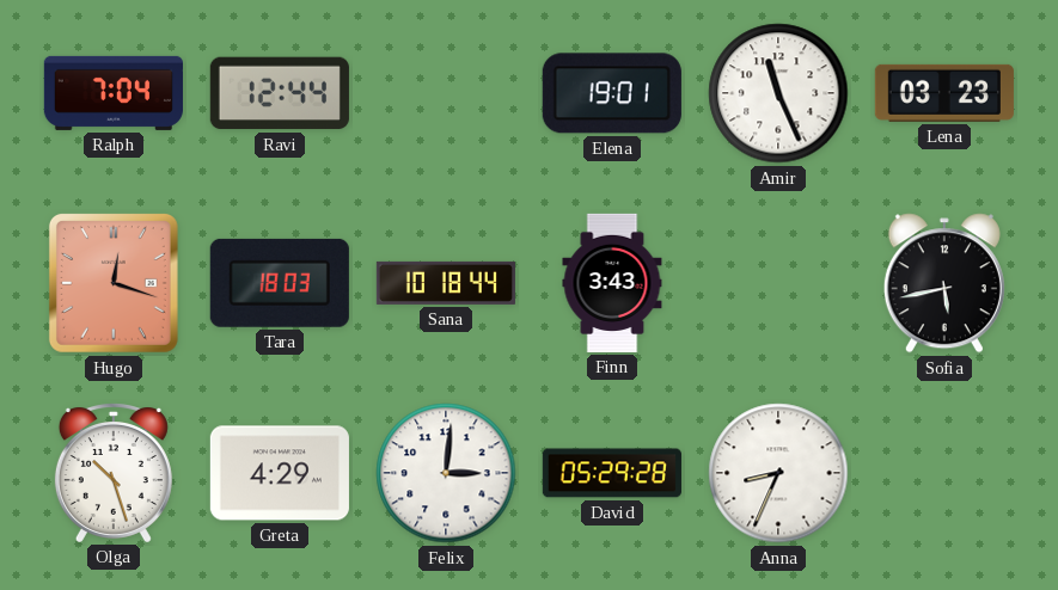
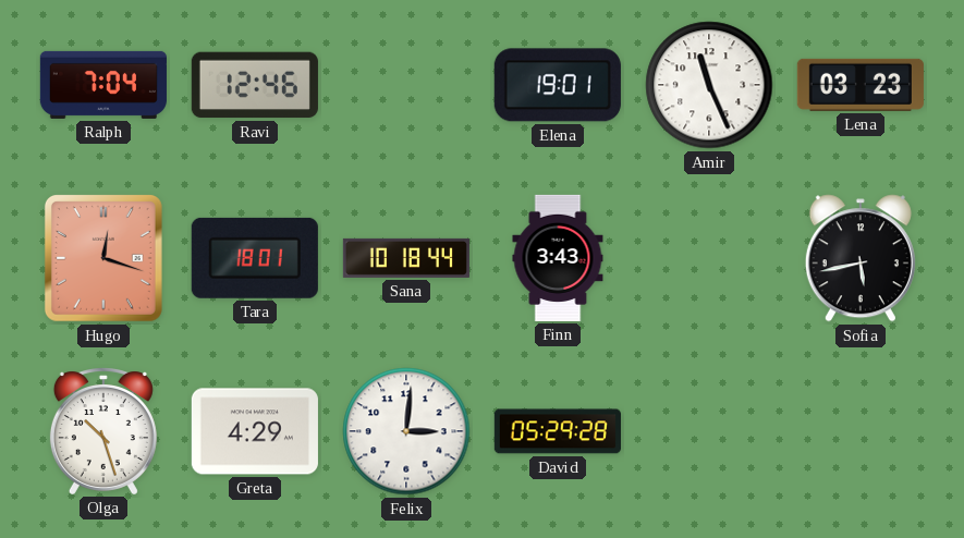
Ravi: 12:44 -> 12:46
Tara: 18:03 -> 18:01
Anna: 8:34 -> none
